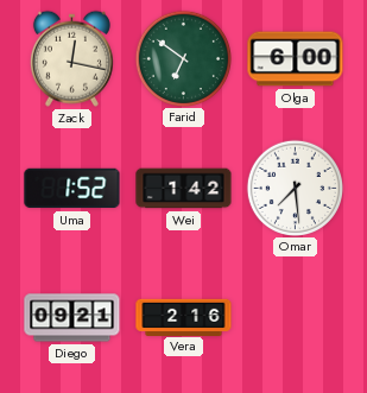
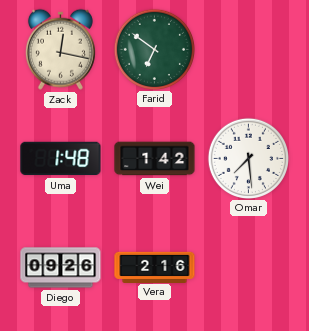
Olga: 6:00 -> none
Uma: 1:52 -> 1:48
Diego: 09:21 -> 09:26
